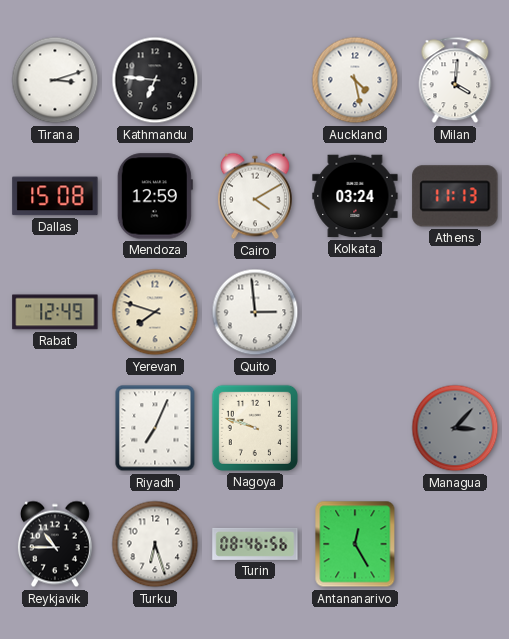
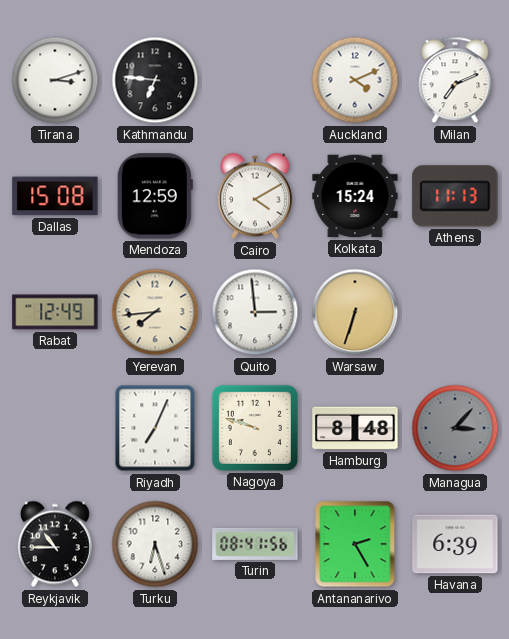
Auckland: 4:28 -> 4:11
Milan: 4:01 -> 7:11
Kolkata: 03:24 -> 15:24
Yerevan: 7:48 -> 7:44
Warsaw: none -> 6:33
Hamburg: none -> 8:48
Turin: 08:46 -> 08:41
Antananarivo: 12:25 -> 2:25
Havana: none -> 6:39
